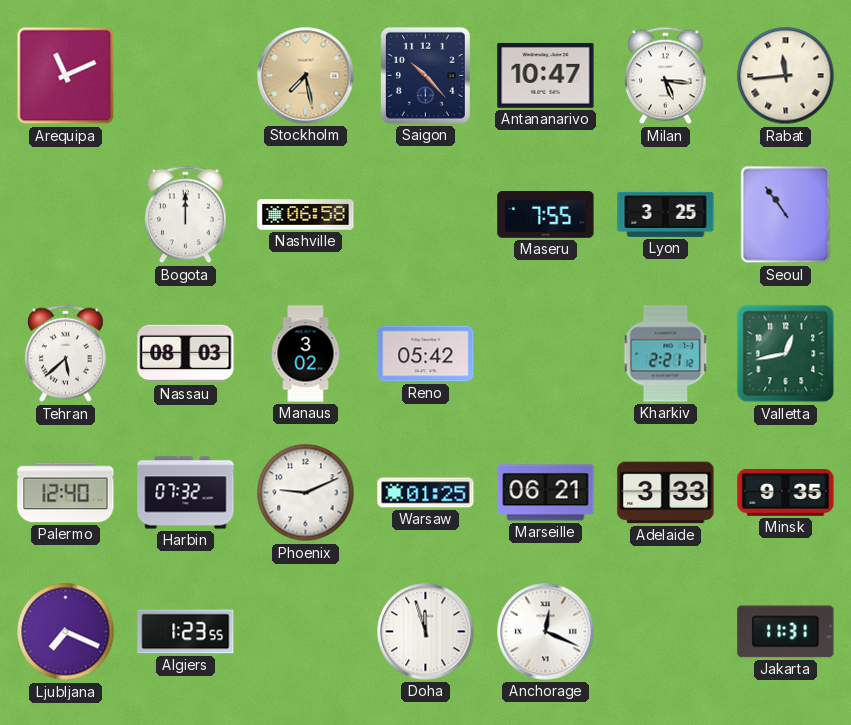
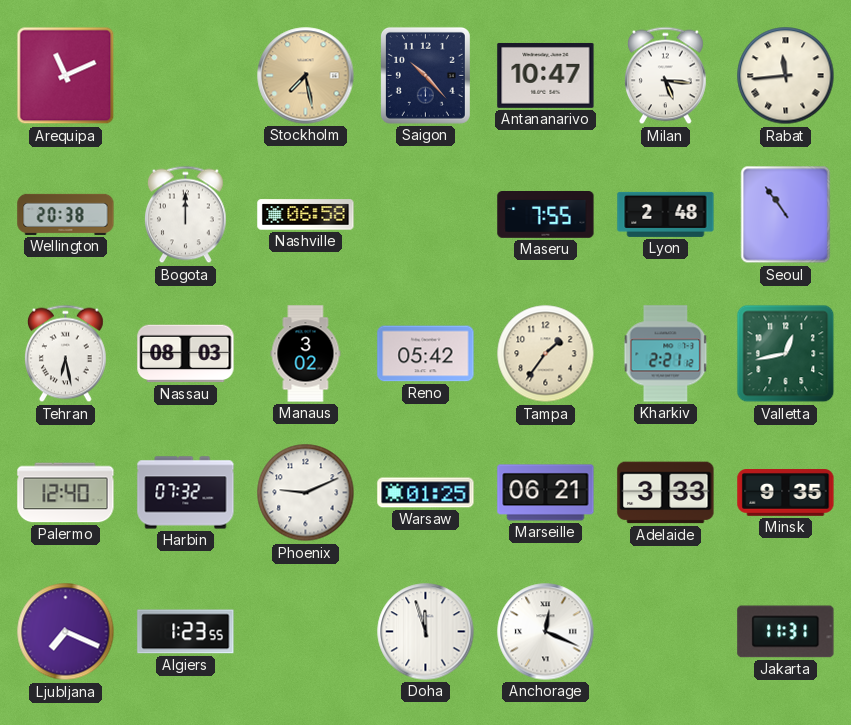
Wellington: none -> 20:38
Lyon: 3:25 -> 2:48
Tehran: 5:38 -> 6:28
Tampa: none -> 1:36
